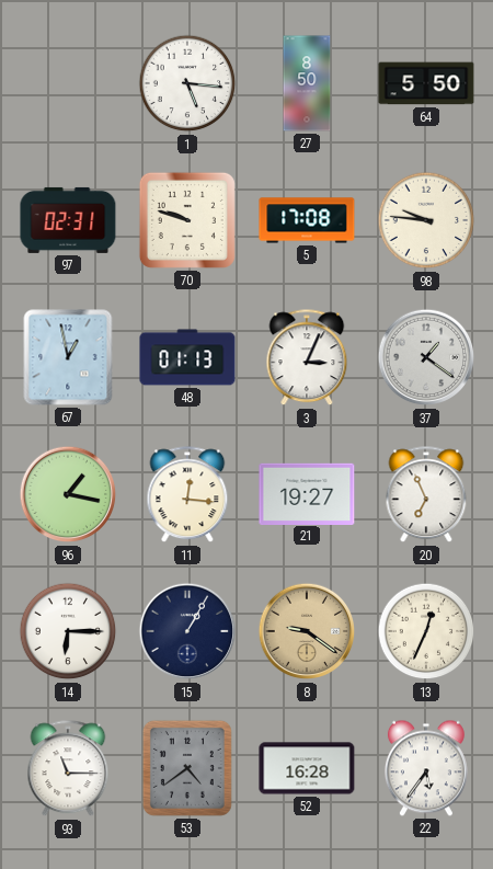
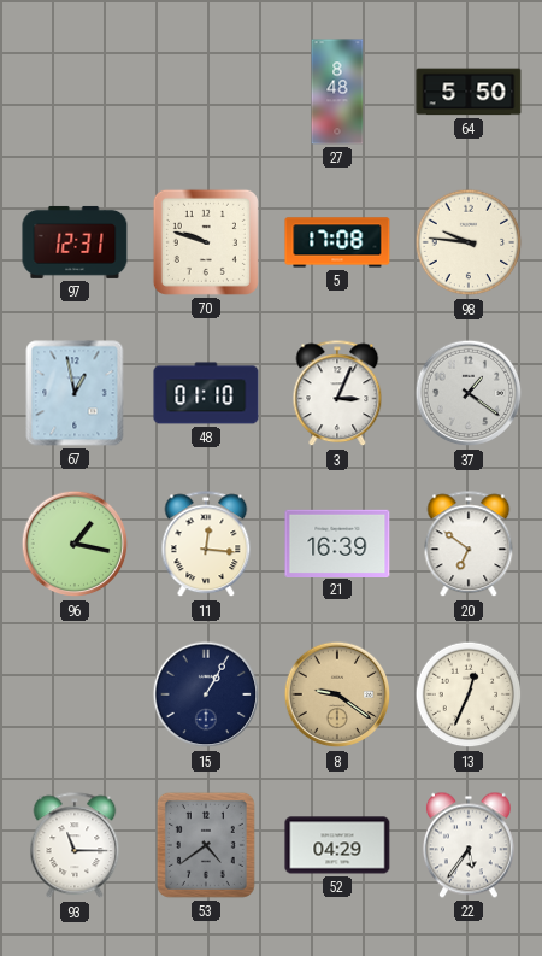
1: 5:16 -> none
27: 8:50 -> 8:48
97: 02:31 -> 12:31
48: 01:13 -> 01:10
21: 19:27 -> 16:39
20: 6:56 -> 6:51
14: 6:15 -> none
52: 16:28 -> 04:29
